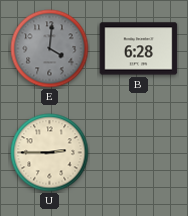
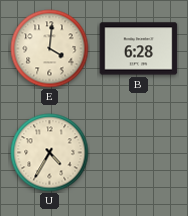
E dial: grey -> cream
U: 2:45 -> 4:35
